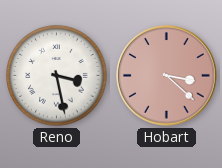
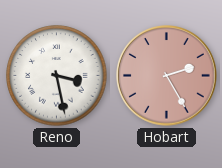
Hobart: 3:22 -> 2:25
